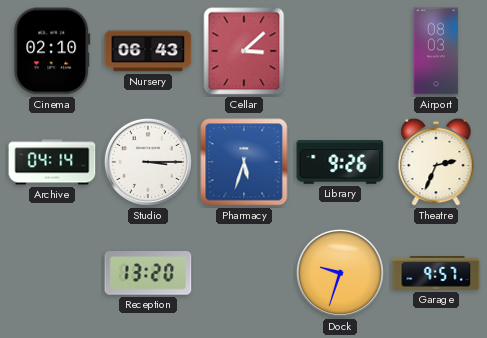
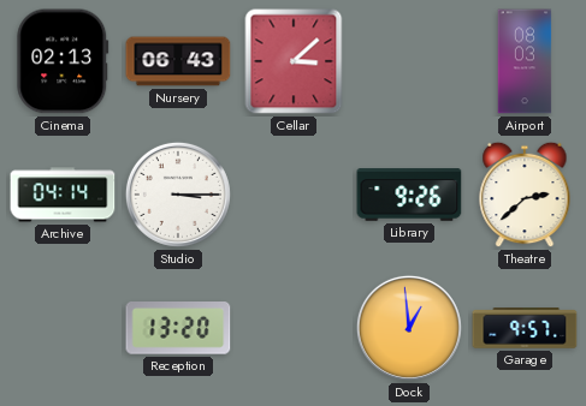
Cinema: 02:10 -> 02:13
Pharmacy: 5:33 -> none
Theatre: 2:34 -> 2:38
Dock: 9:33 -> 12:59
